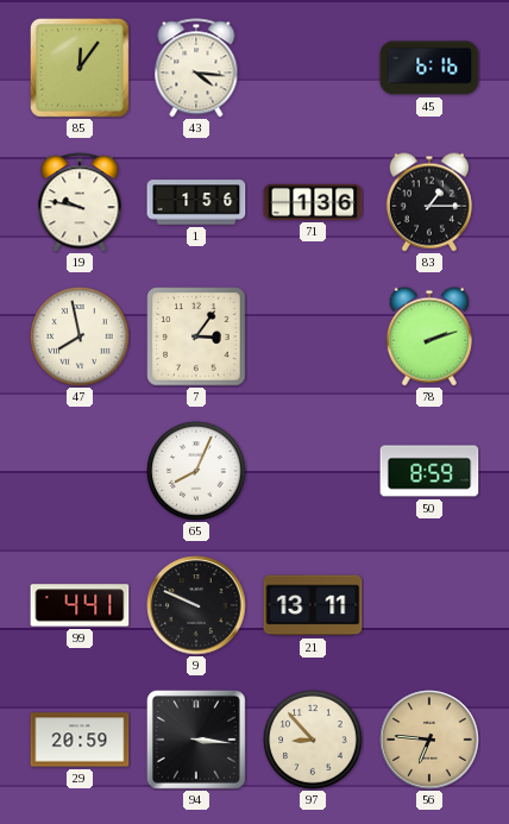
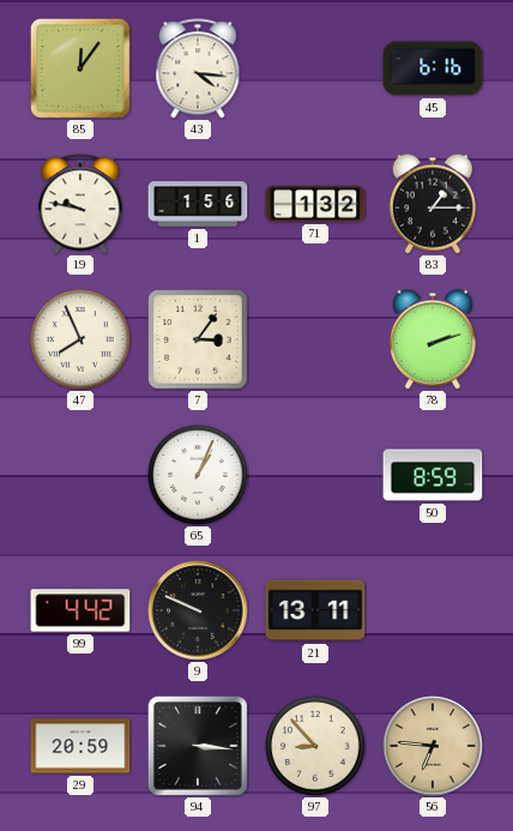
71: 1:36 -> 1:32
47: 7:58 -> 7:56
65: 8:04 -> 1:04
99: 4:41 -> 4:42
